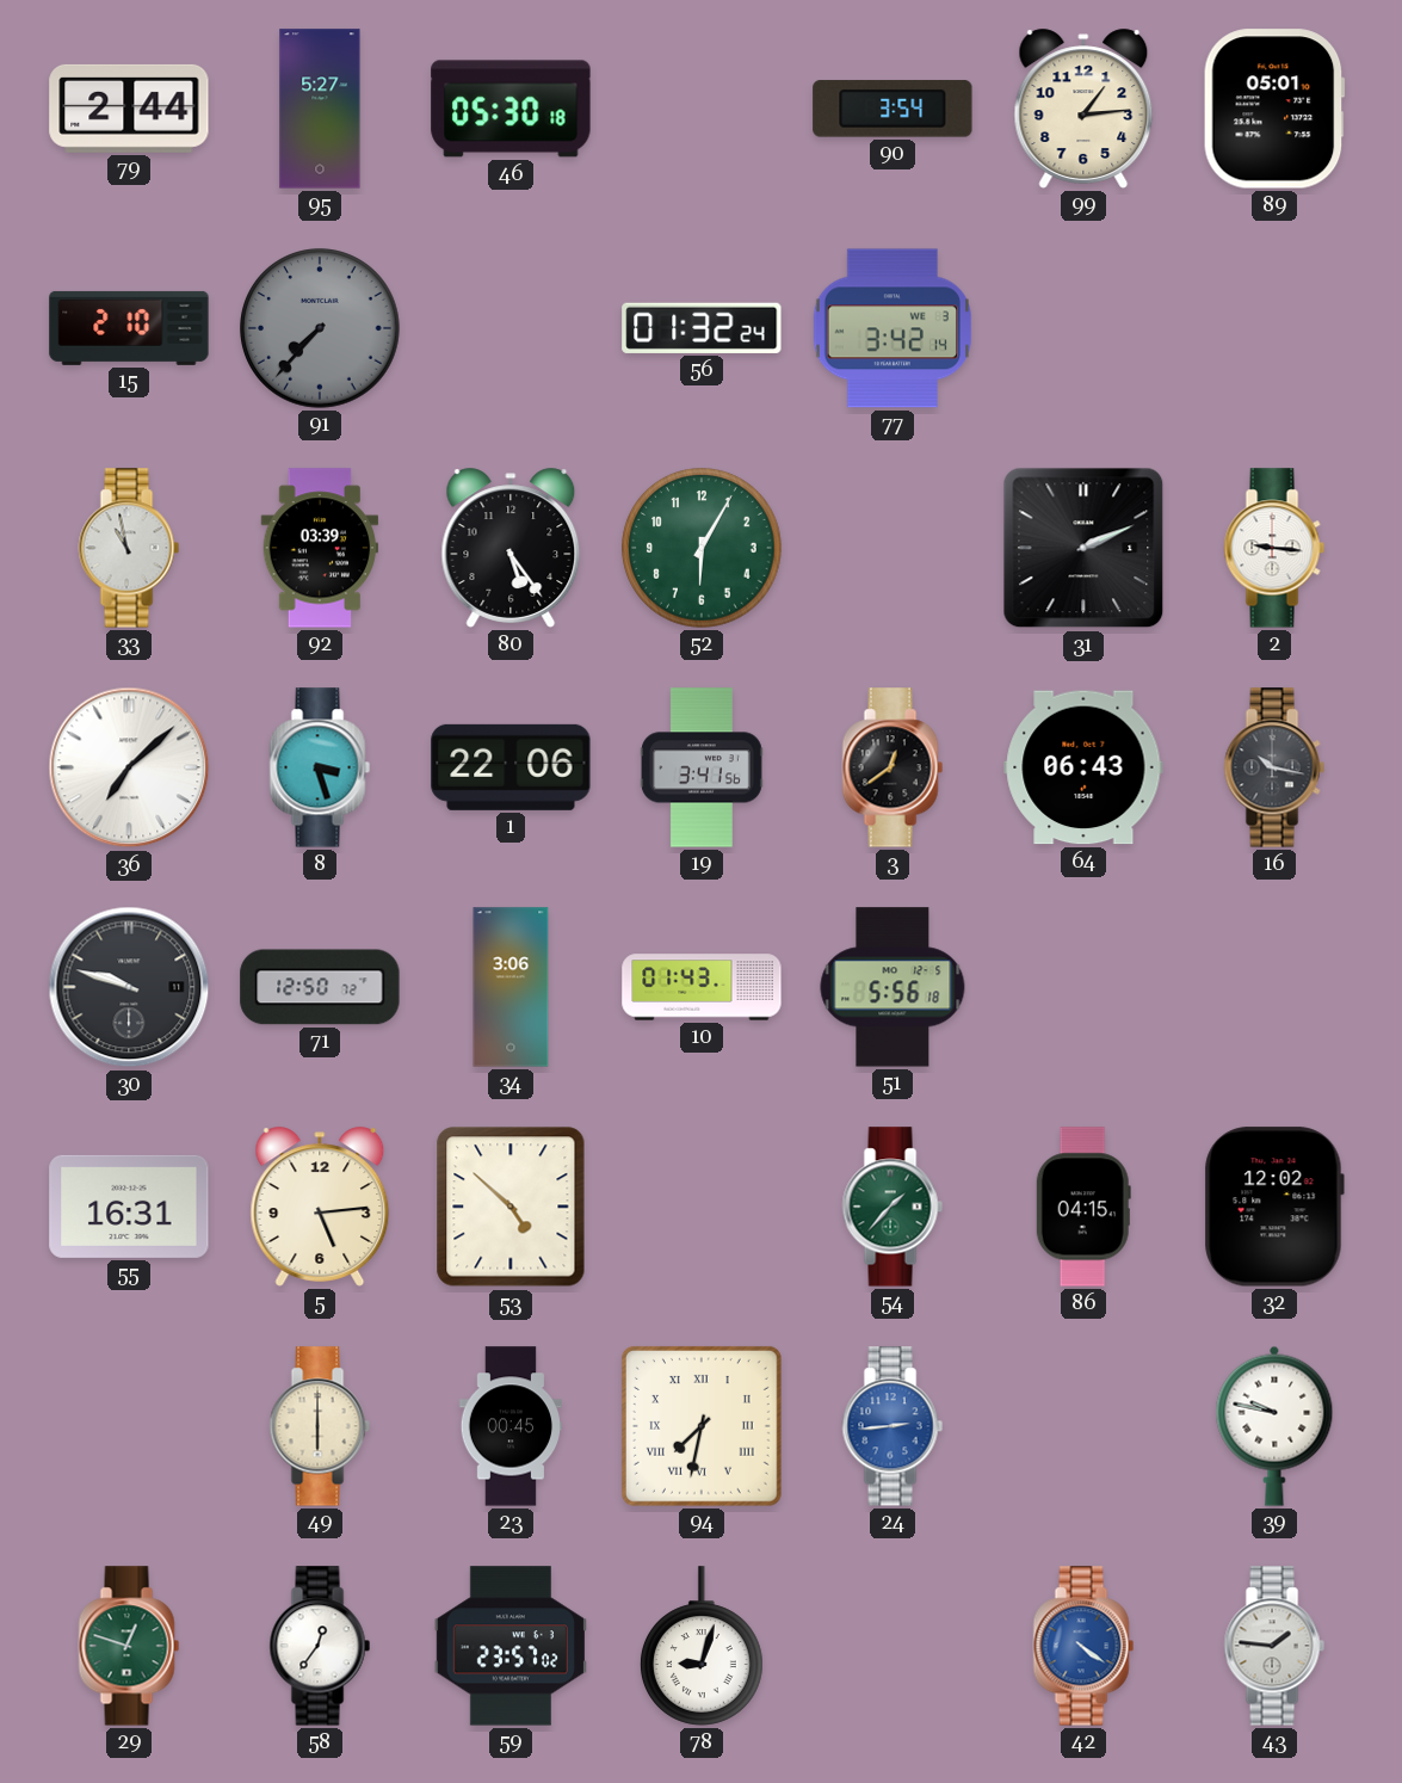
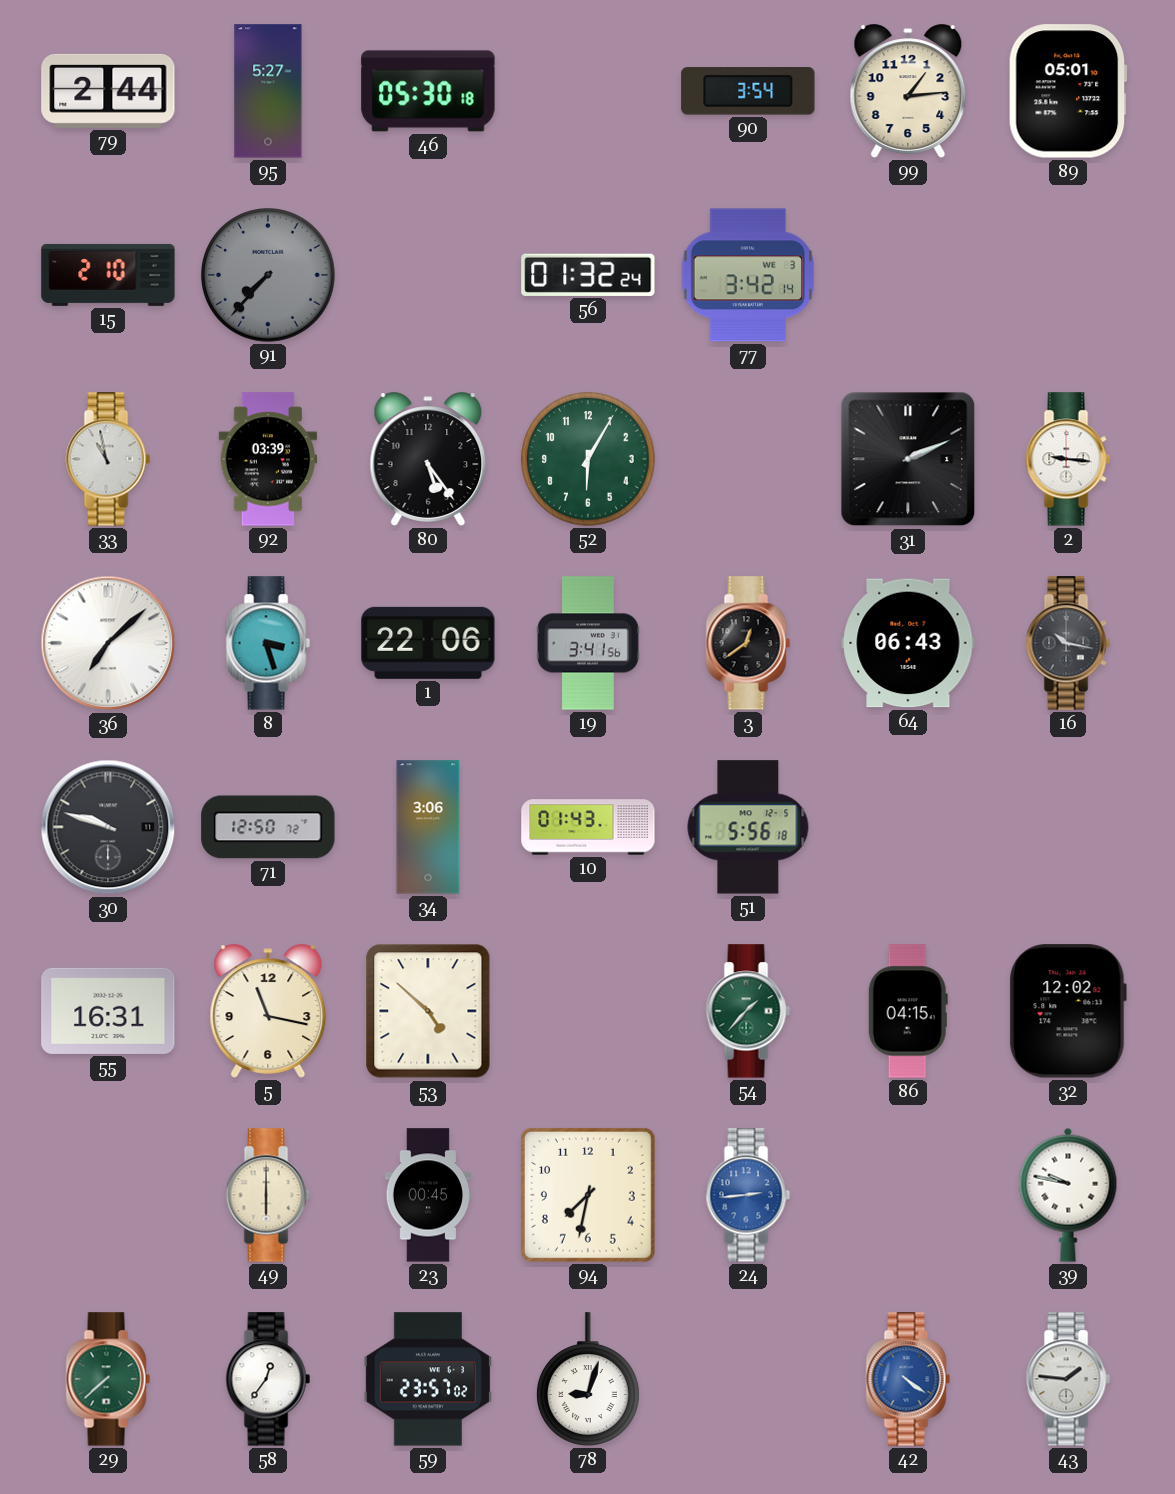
5: 5:14 -> 11:17
94 numerals: Roman -> Arabic
29: 12:48 -> 7:38
